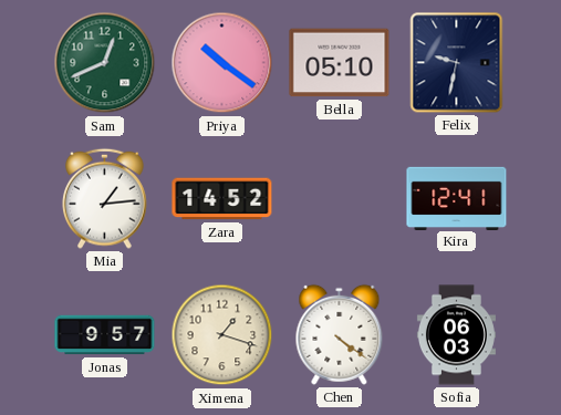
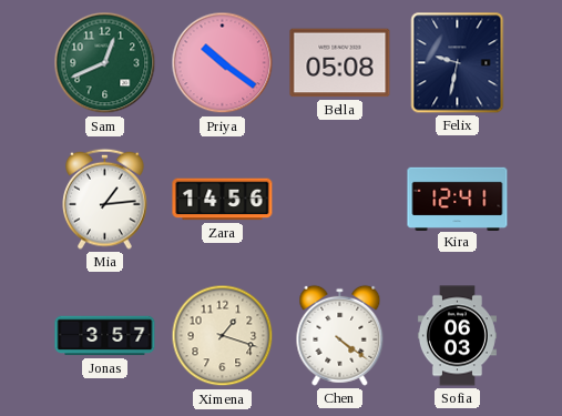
Bella: 05:10 -> 05:08
Zara: 14:52 -> 14:56
Jonas: 9:57 -> 3:57
